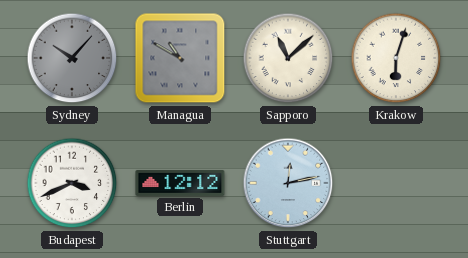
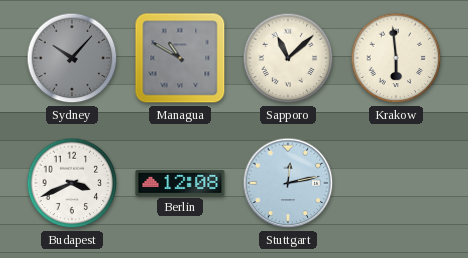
Krakow: 6:03 -> 5:59
Berlin: 12:12 -> 12:08
